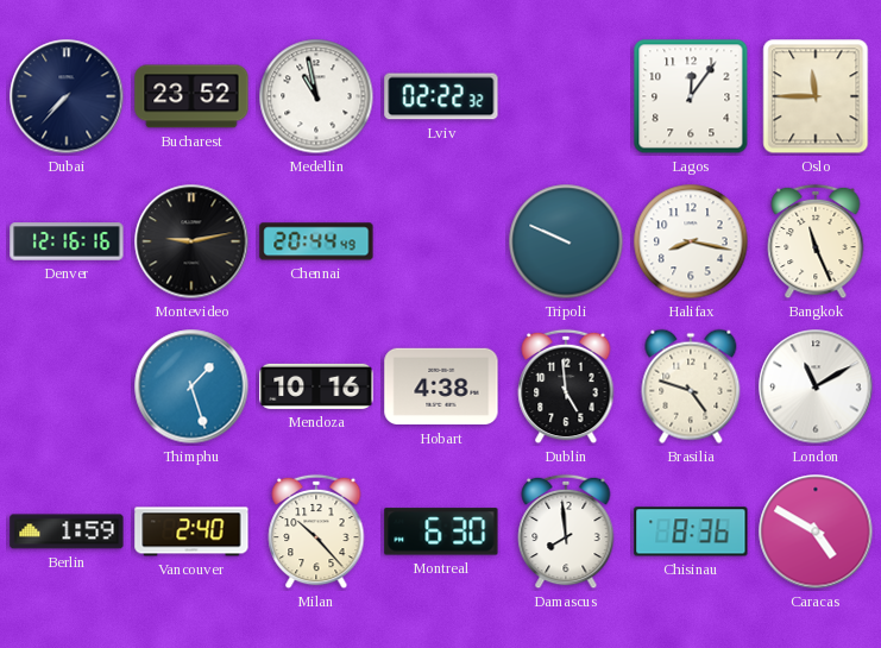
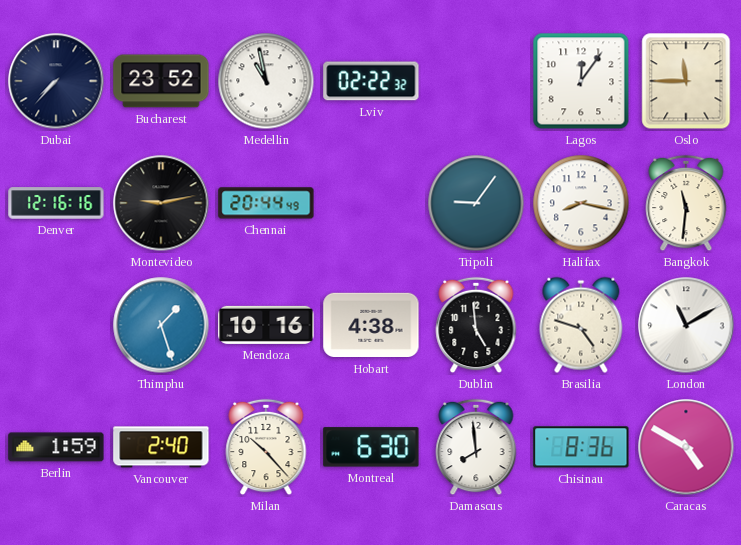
Tripoli: 9:49 -> 9:06
Bangkok: 11:26 -> 11:31
